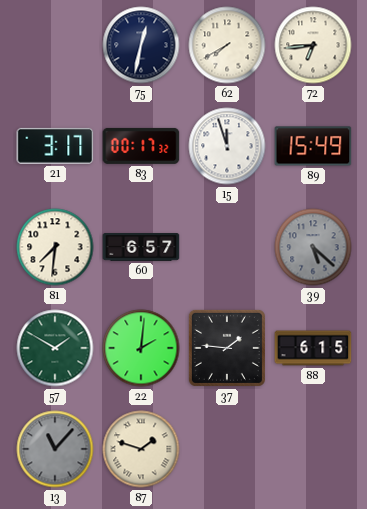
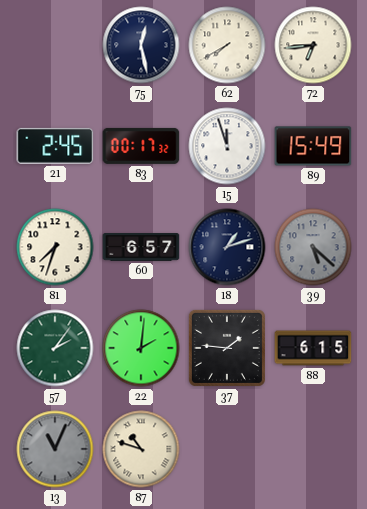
75: 12:32 -> 12:28
21: 3:17 -> 2:45
81: 7:31 -> 7:33
18: none -> 1:12
57: 1:50 -> 2:06
13: 11:07 -> 11:04
87: 1:48 -> 10:48
